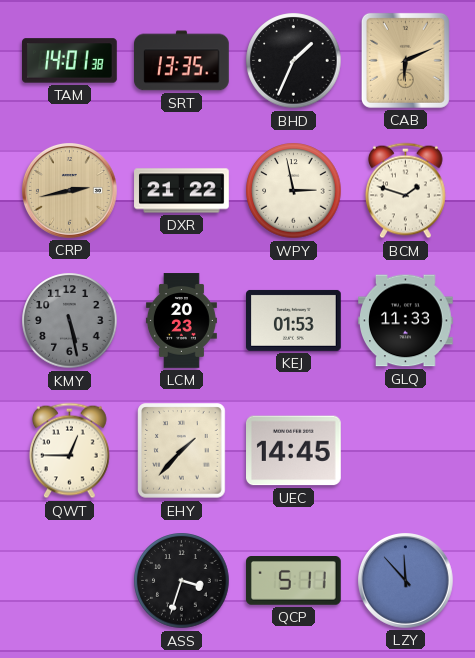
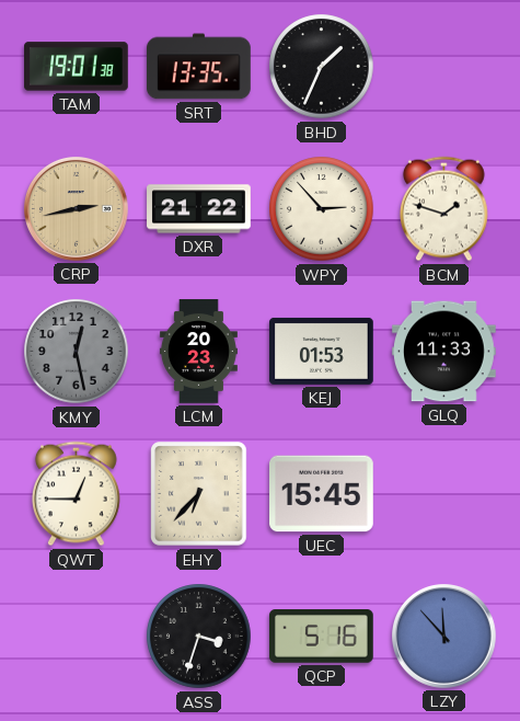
TAM: 14:01 -> 19:01
CAB: 6:11 -> none
WPY: 2:58 -> 2:53
KMY: 5:28 -> 12:28
EHY: 1:37 -> 6:37
UEC: 14:45 -> 15:45
QCP: 5:11 -> 5:16
